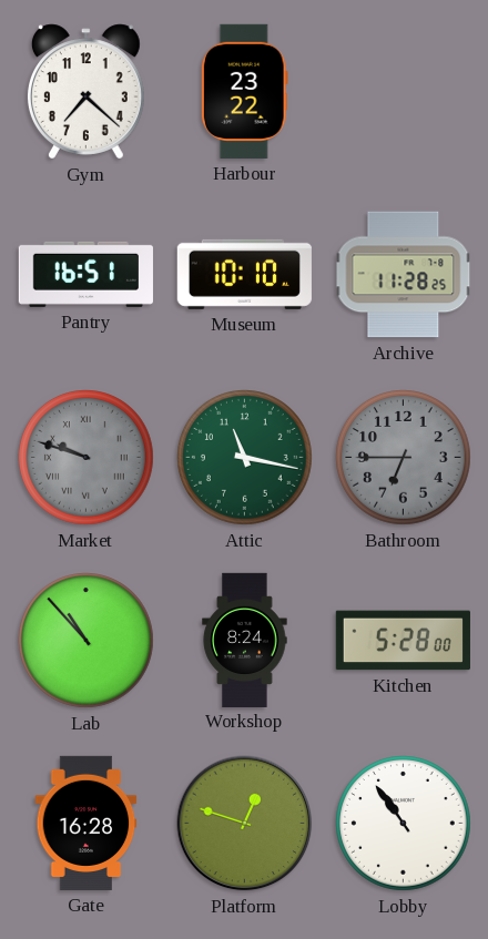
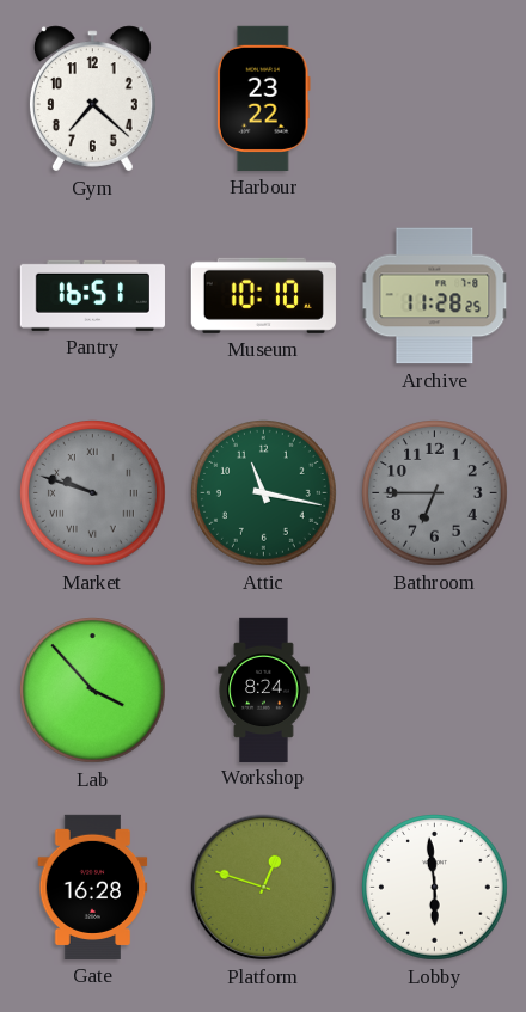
Lab: 10:53 -> 3:53
Kitchen: 5:28 -> none
Lobby: 10:54 -> 5:59
